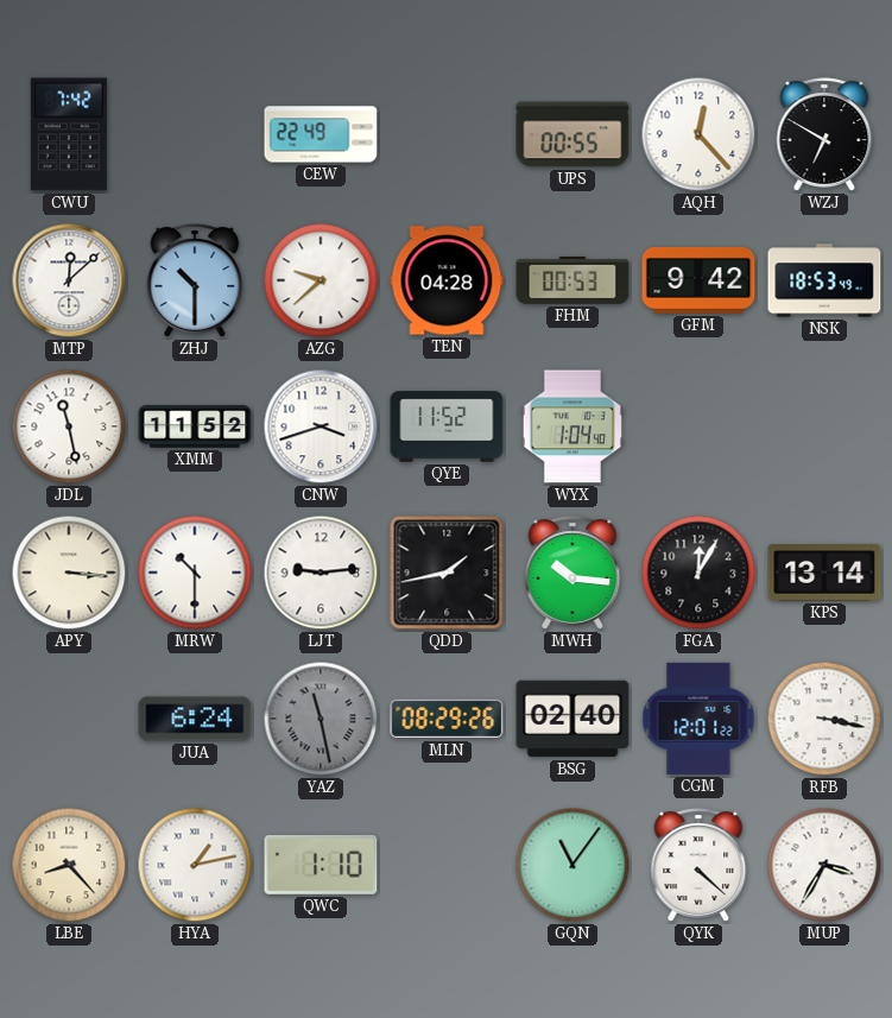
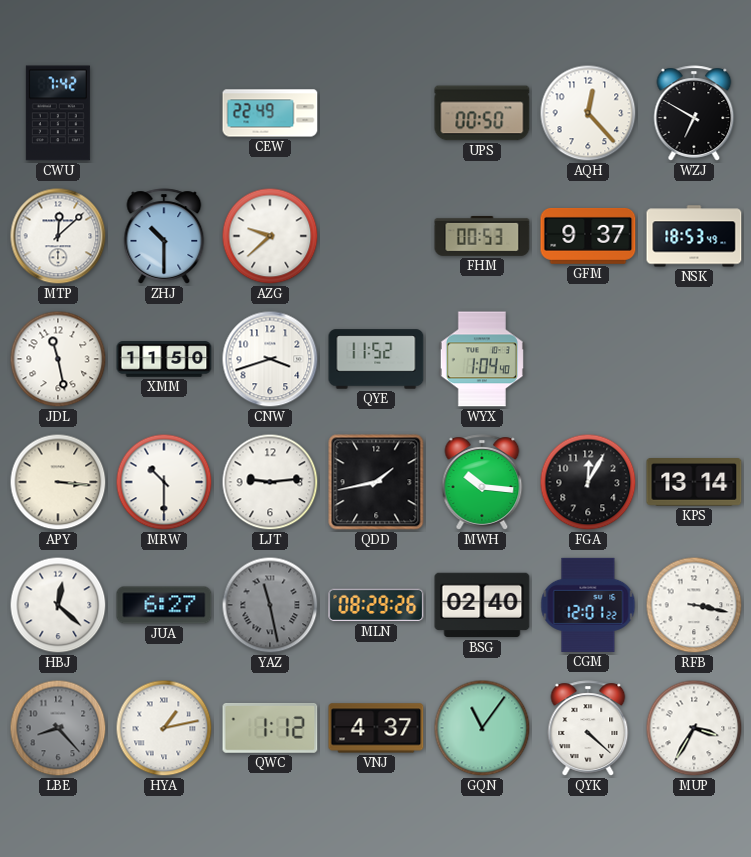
UPS: 00:55 -> 00:50
TEN: 04:28 -> none
GFM: 9:42 -> 9:37
XMM: 11:52 -> 11:50
HBJ: none -> 12:22
JUA: 6:24 -> 6:27
LBE dial: cream -> grey
QWC: 1:10 -> 1:12
VNJ: none -> 4:37
